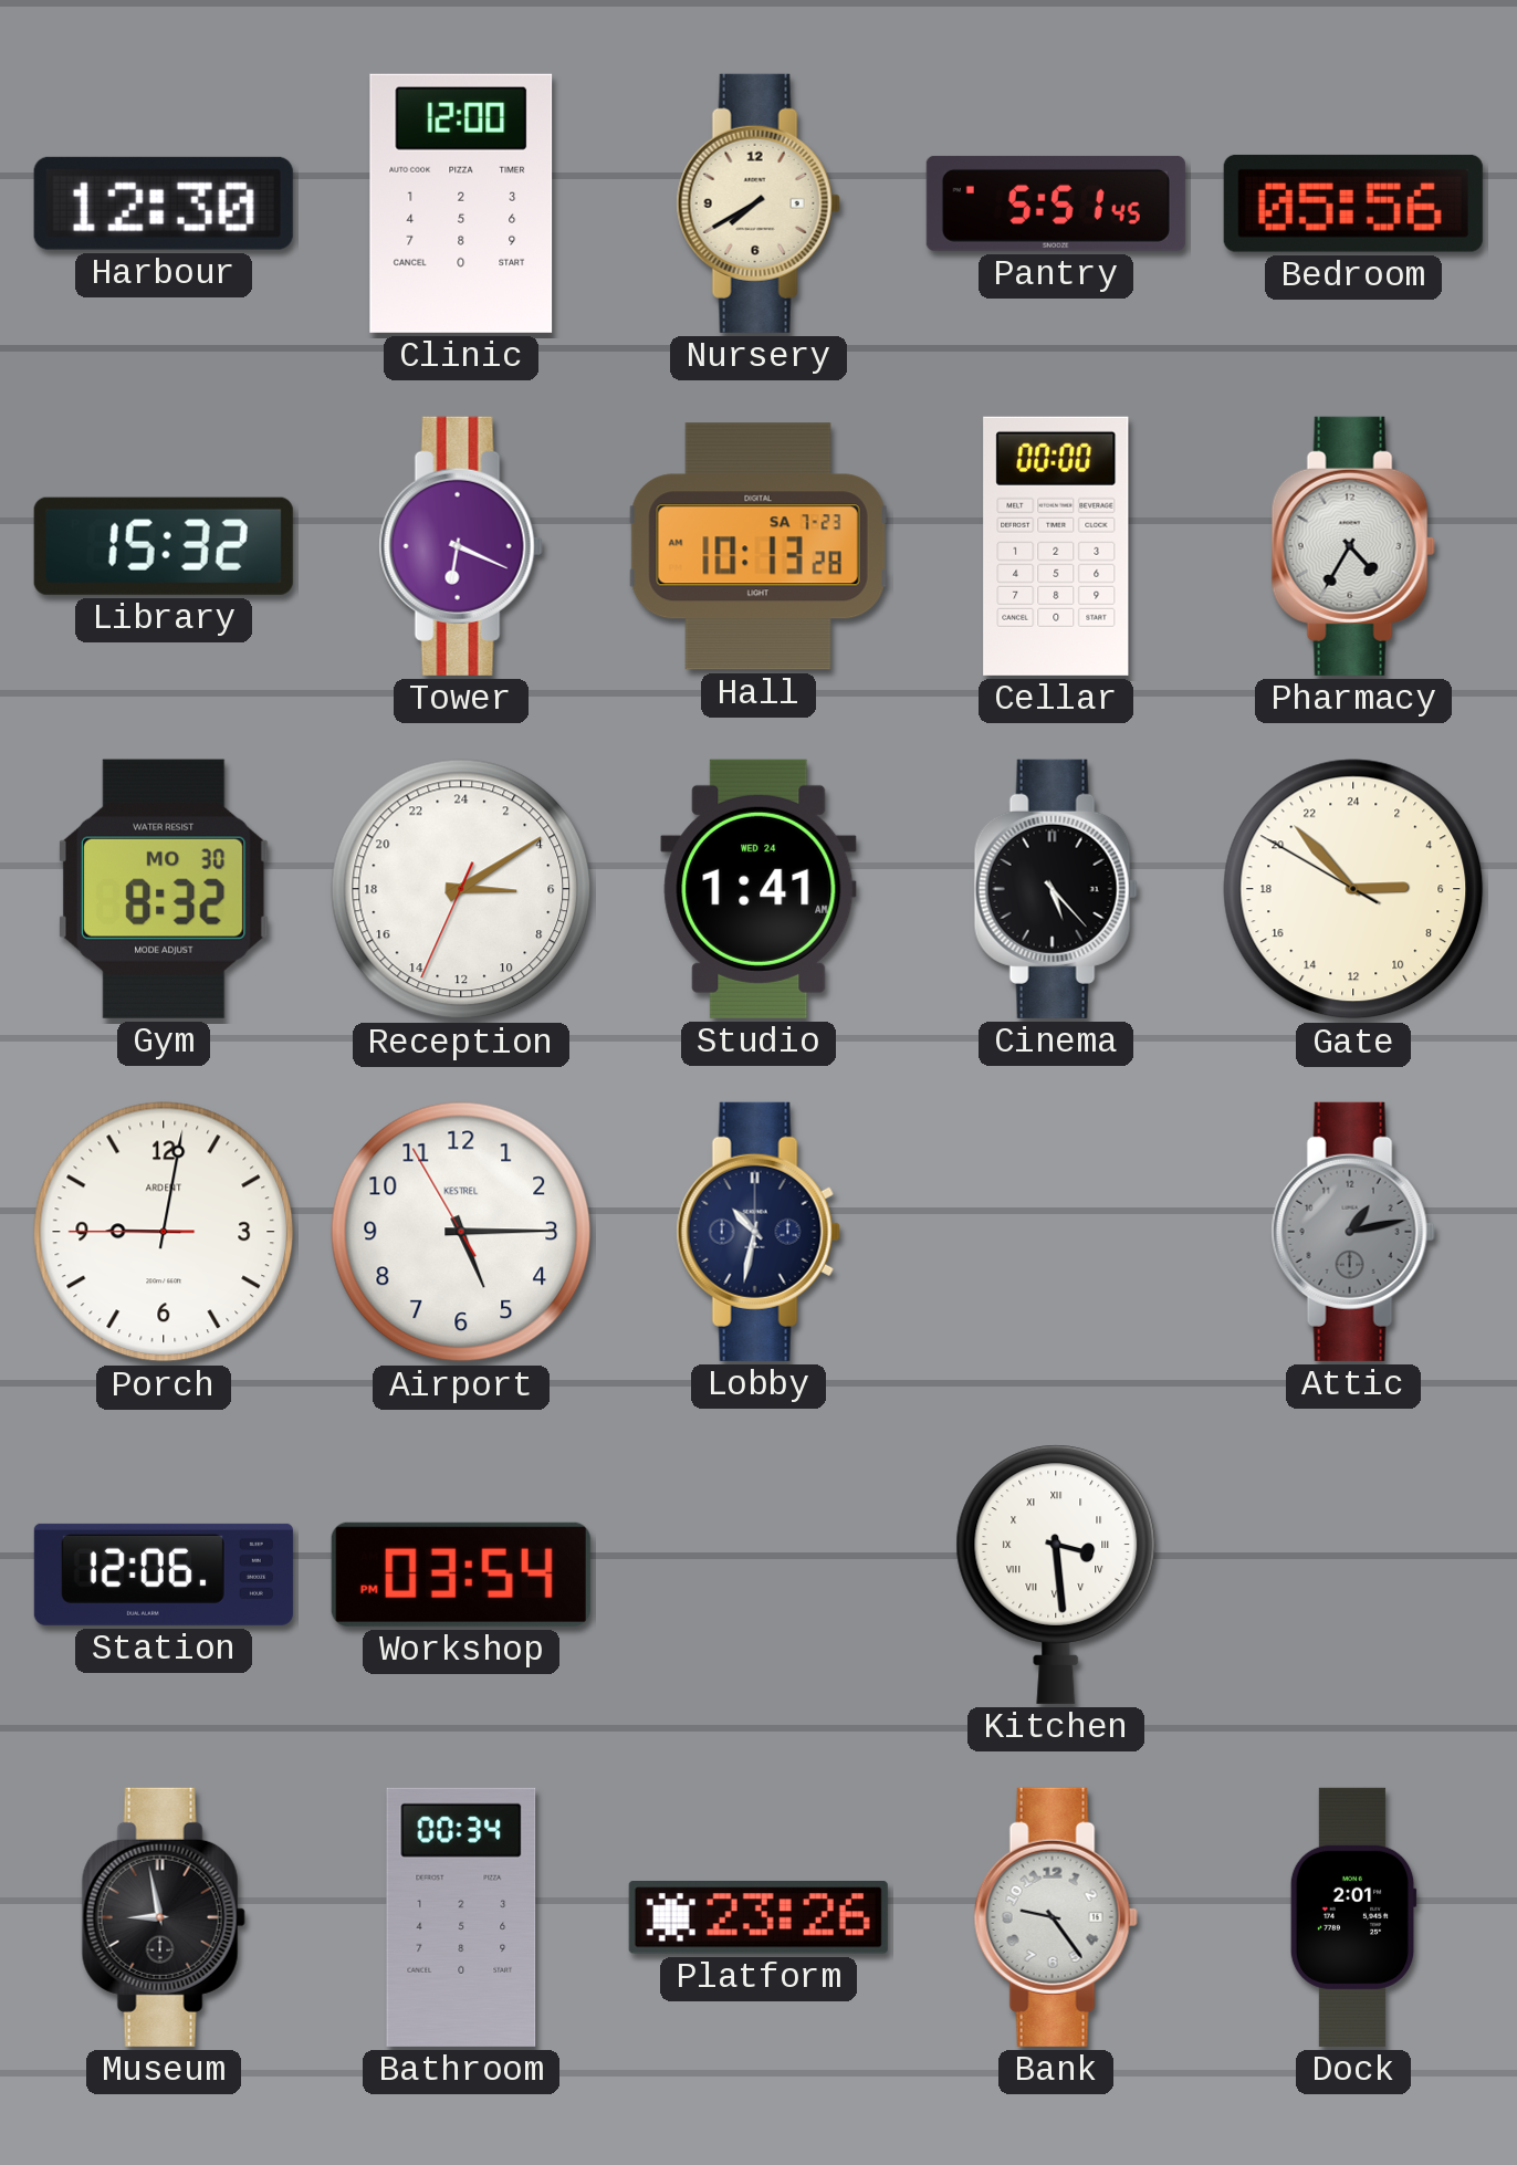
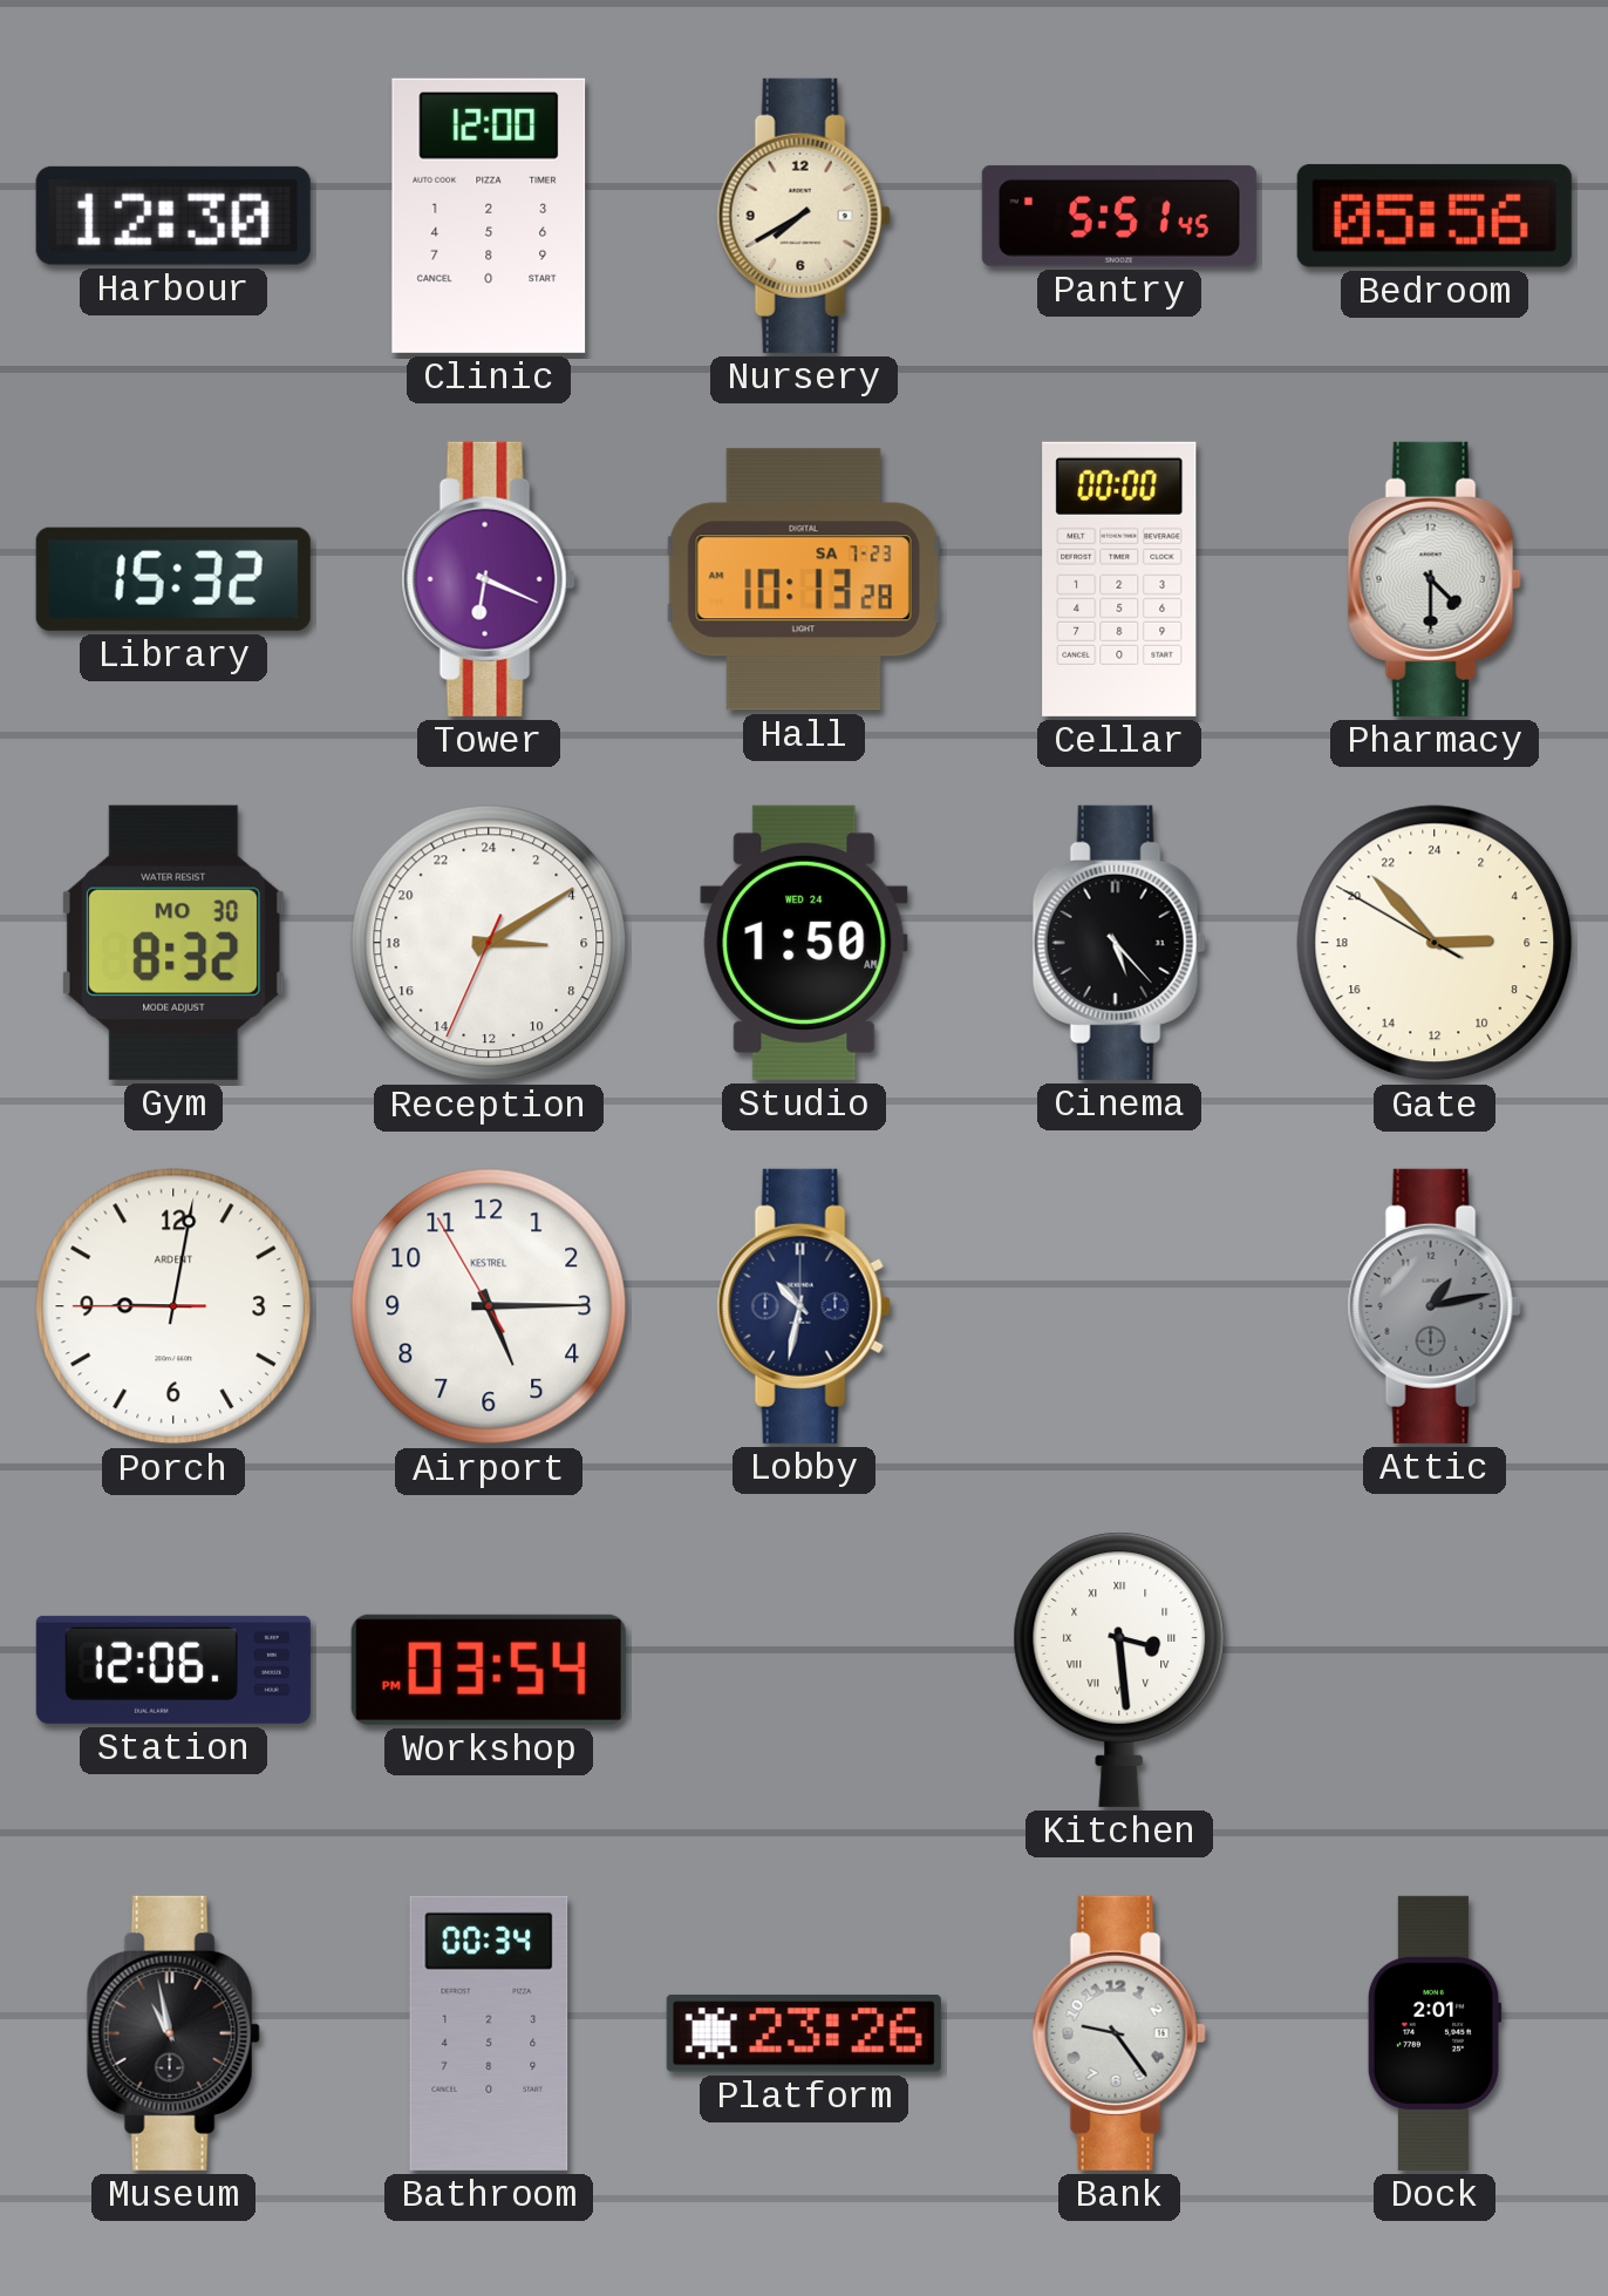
Pharmacy: 4:35 -> 4:30
Studio: 1:41 -> 1:50
Museum: 8:58 -> 10:58
